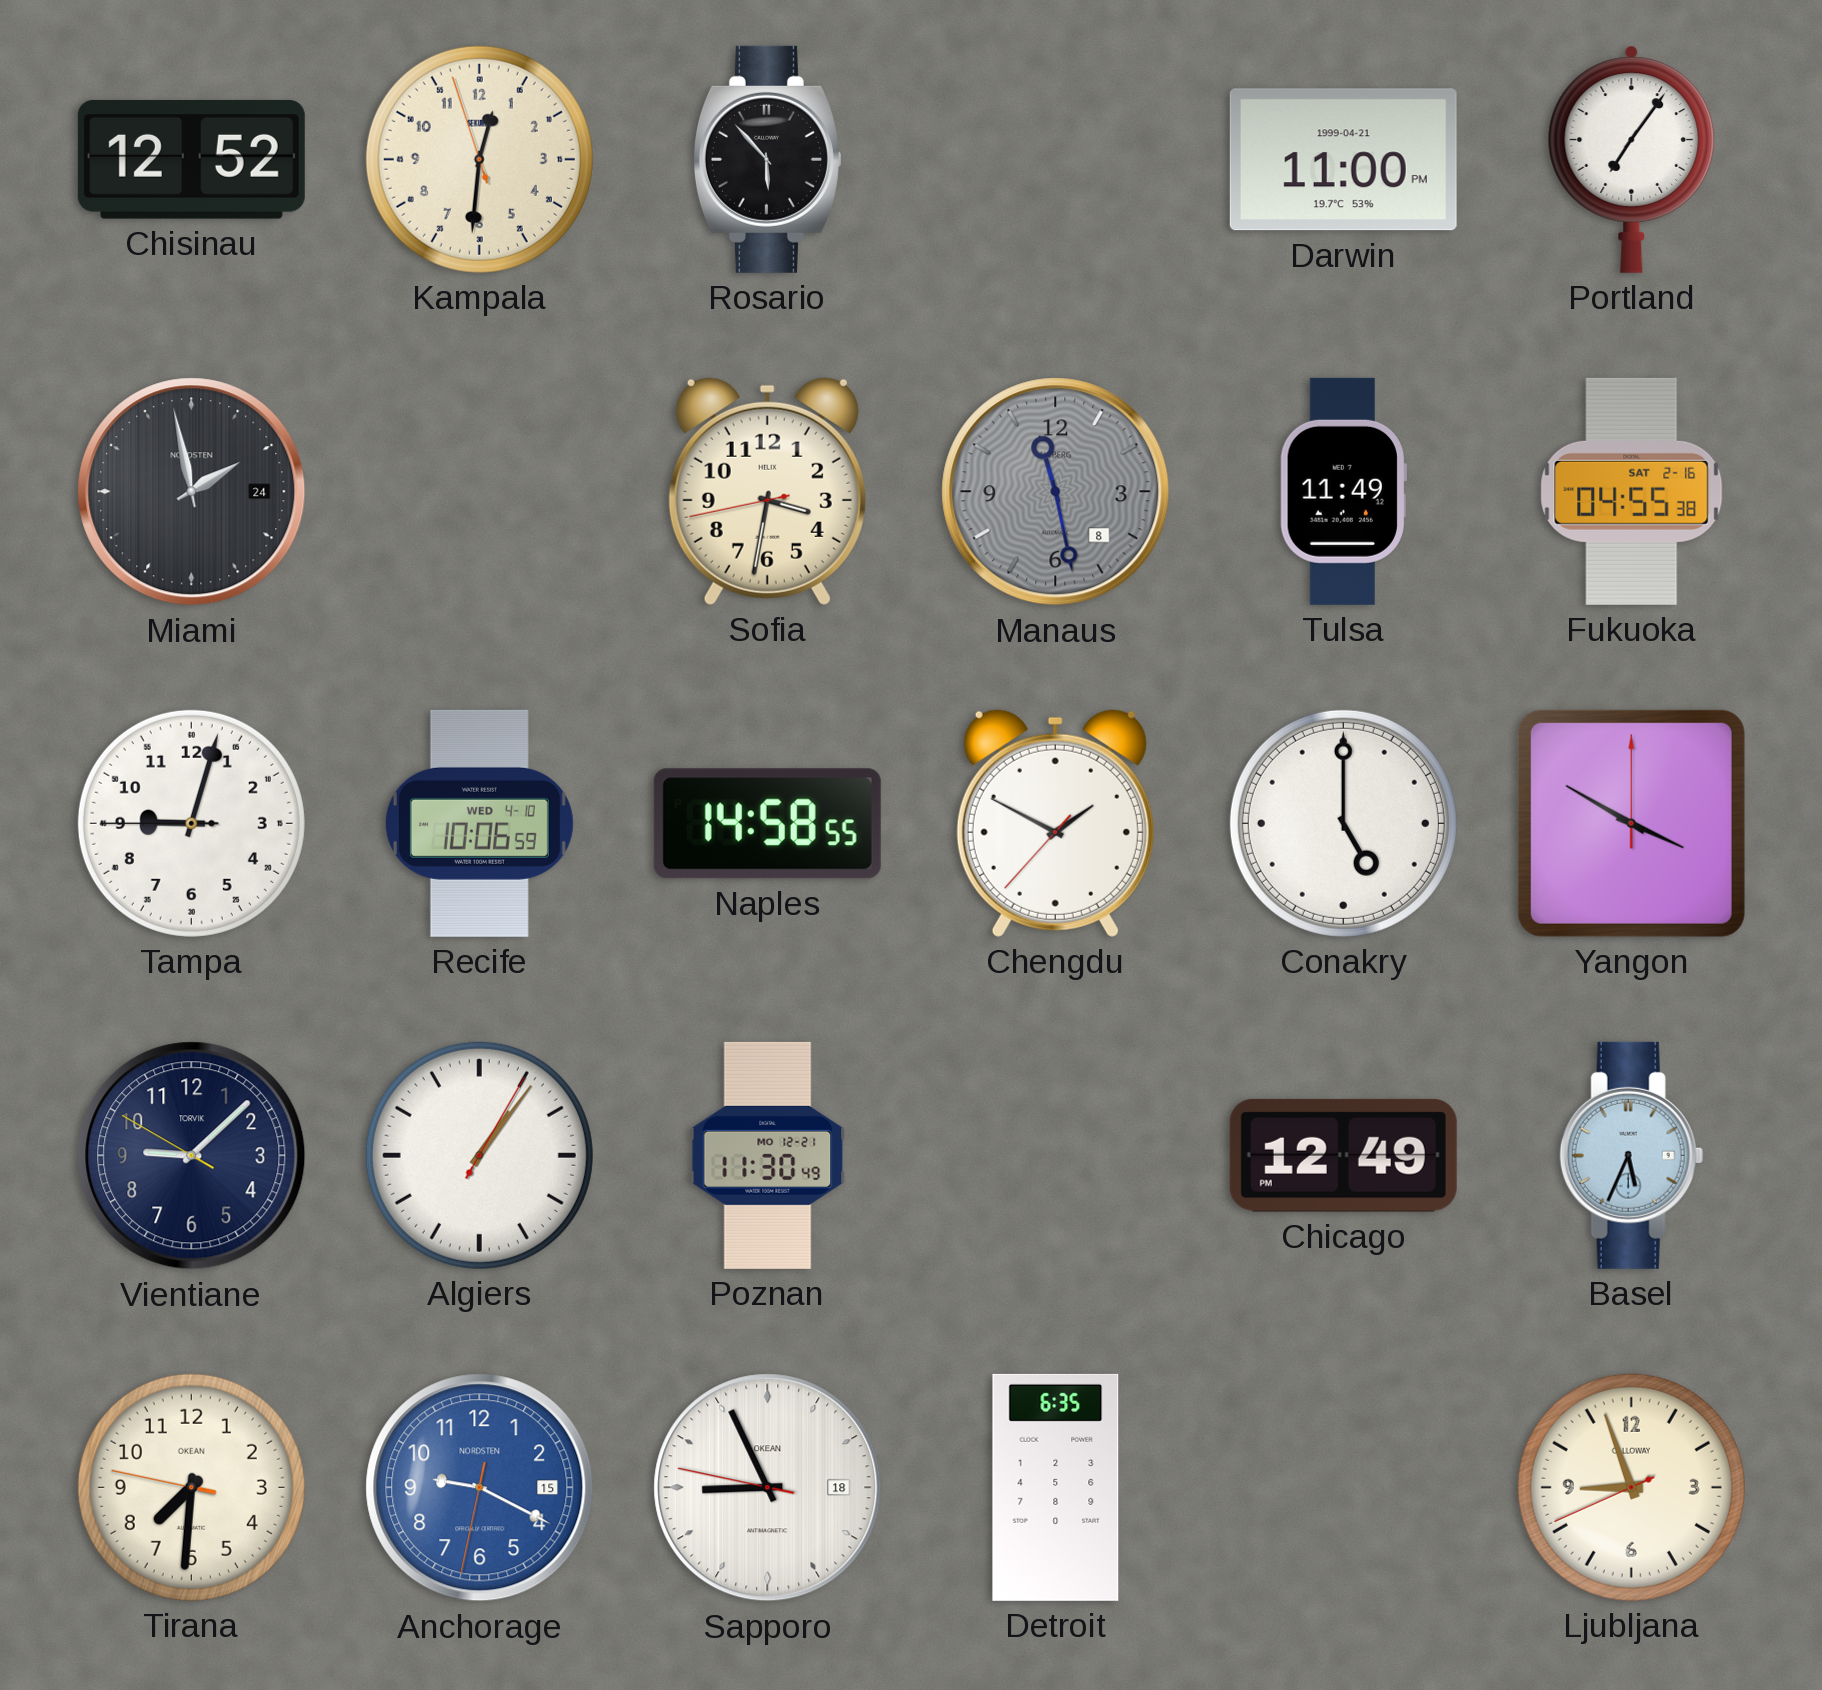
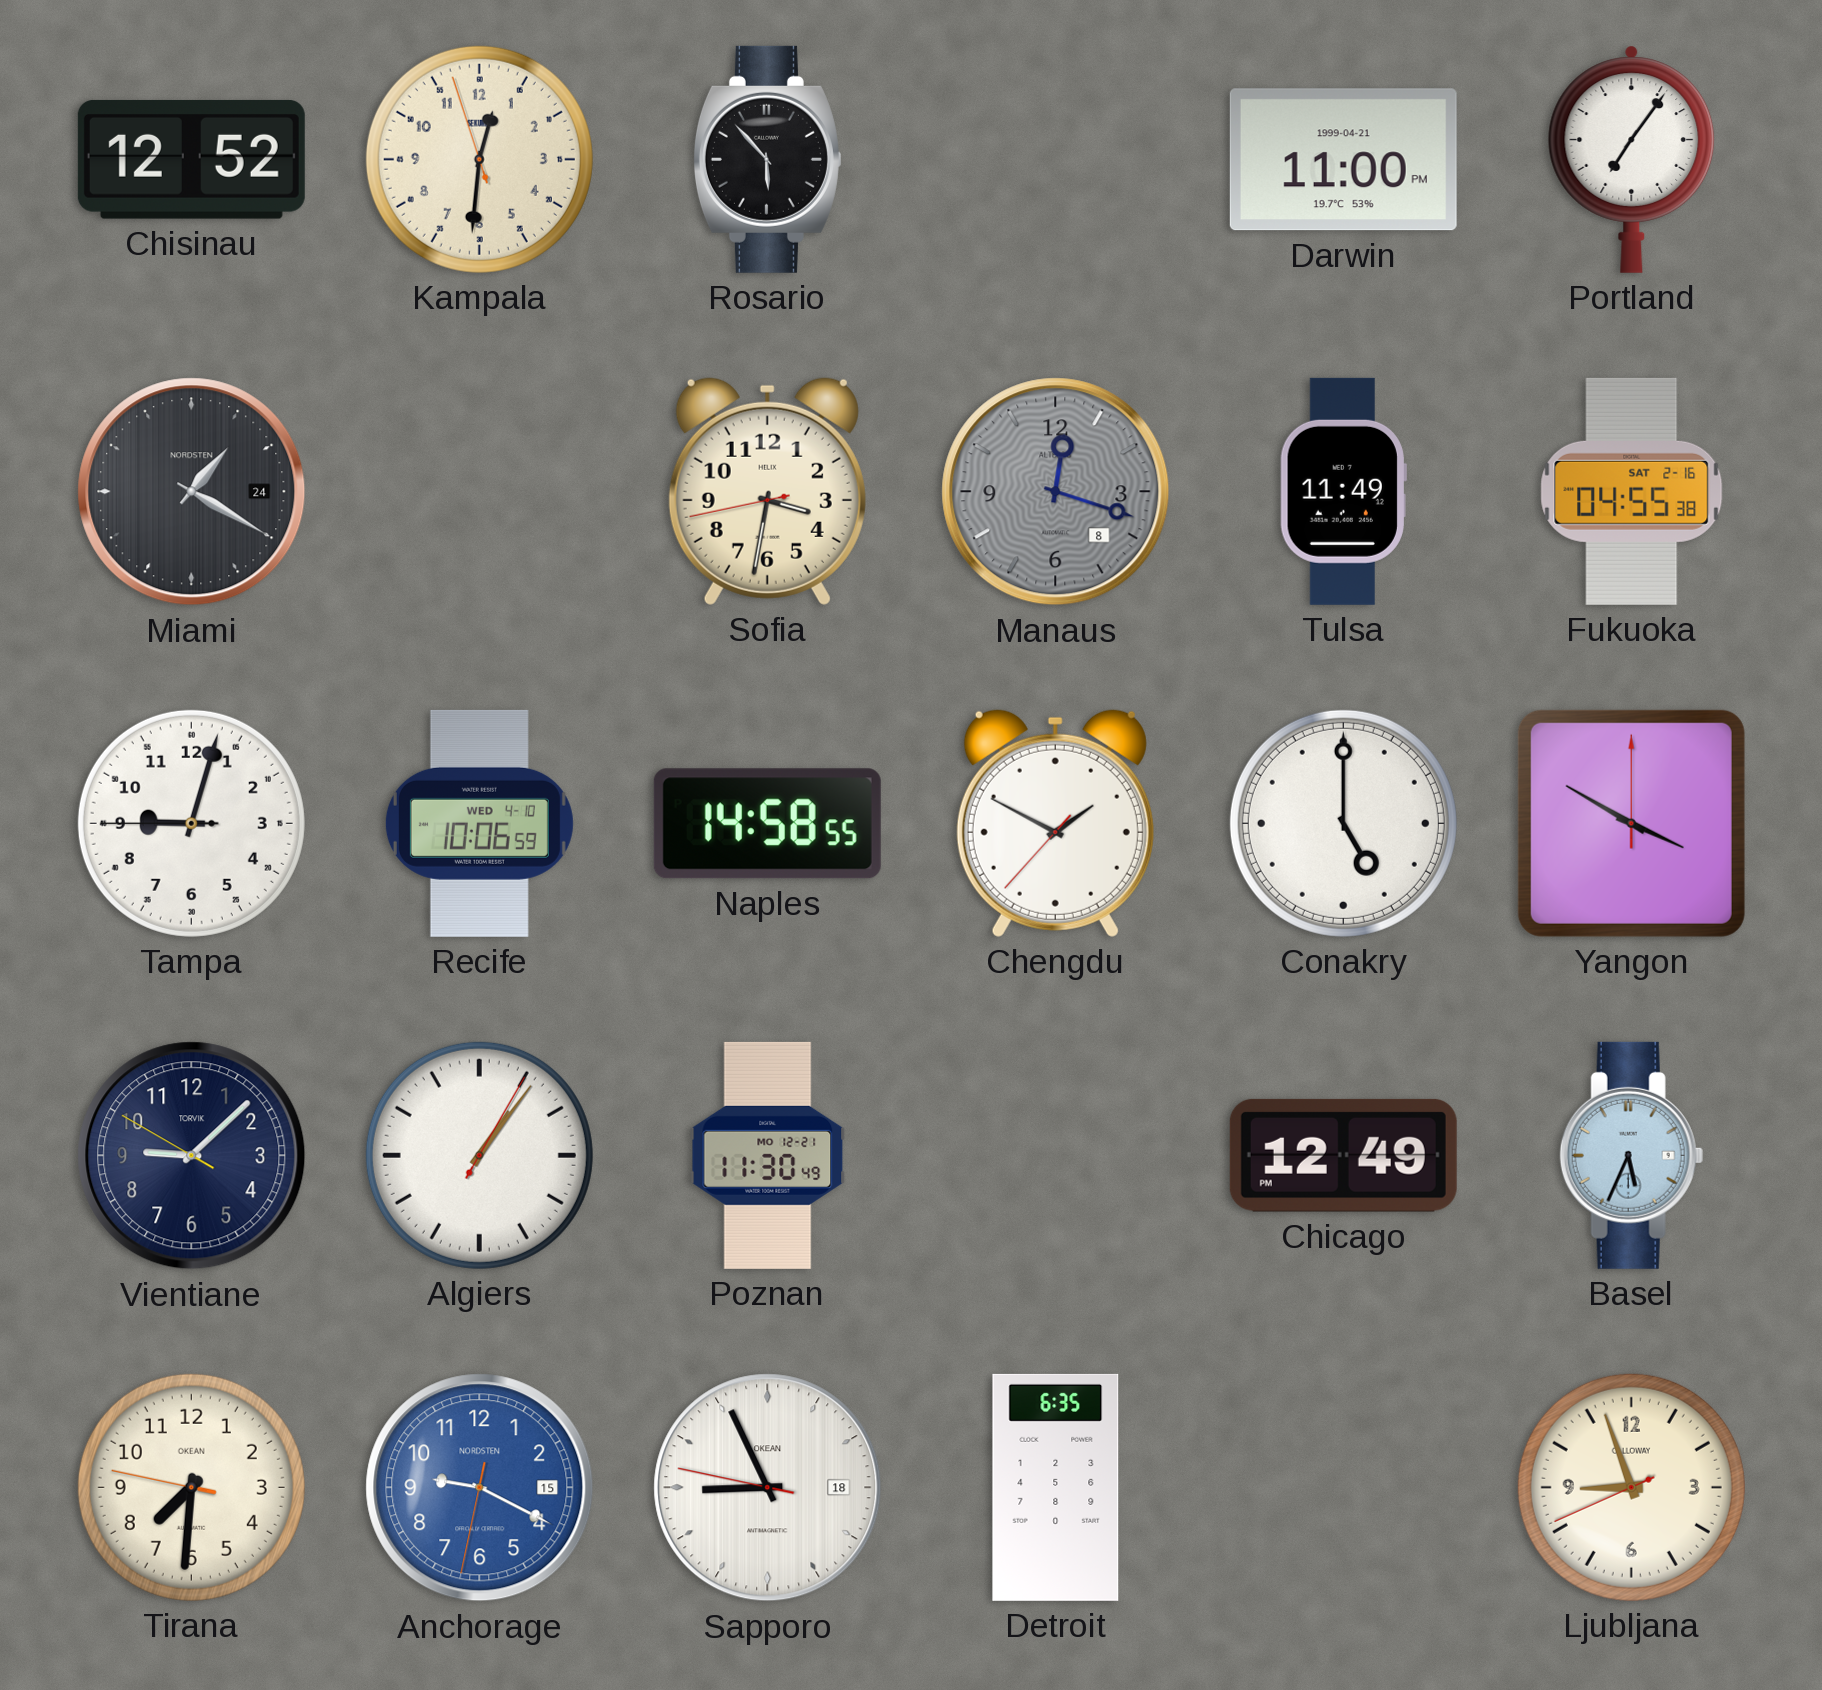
Miami: 1:58 -> 1:20
Manaus: 11:28 -> 12:18
